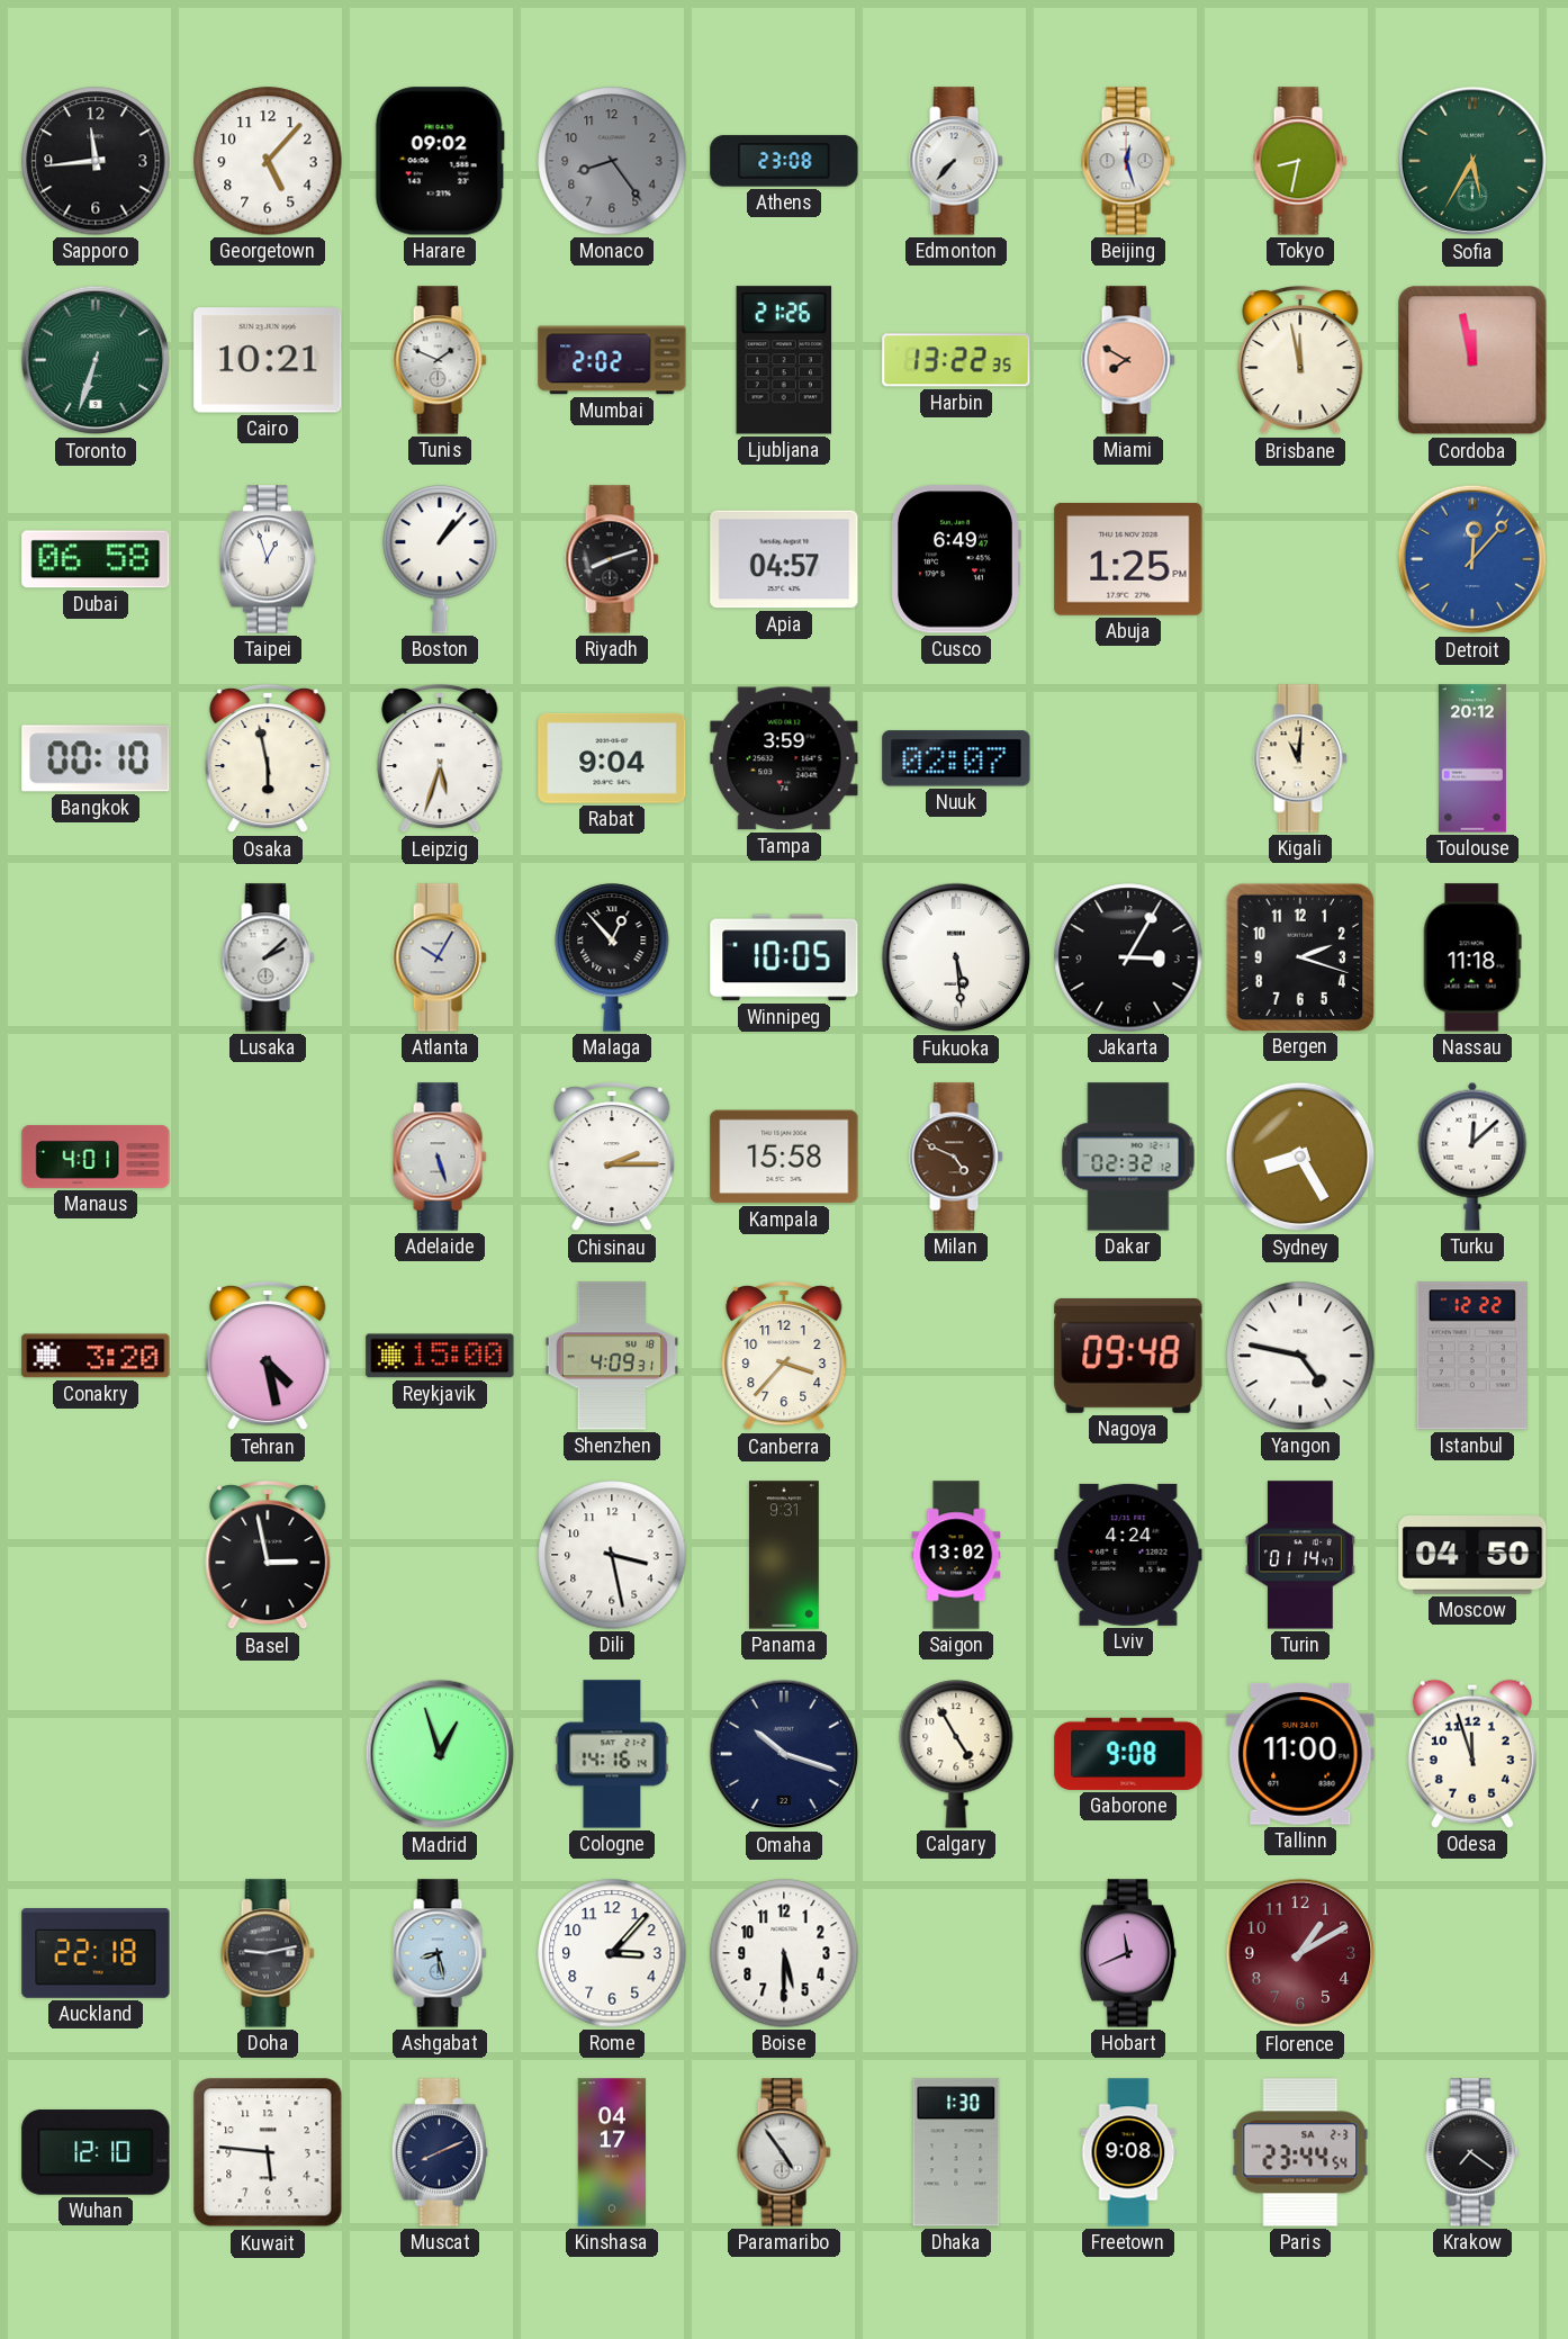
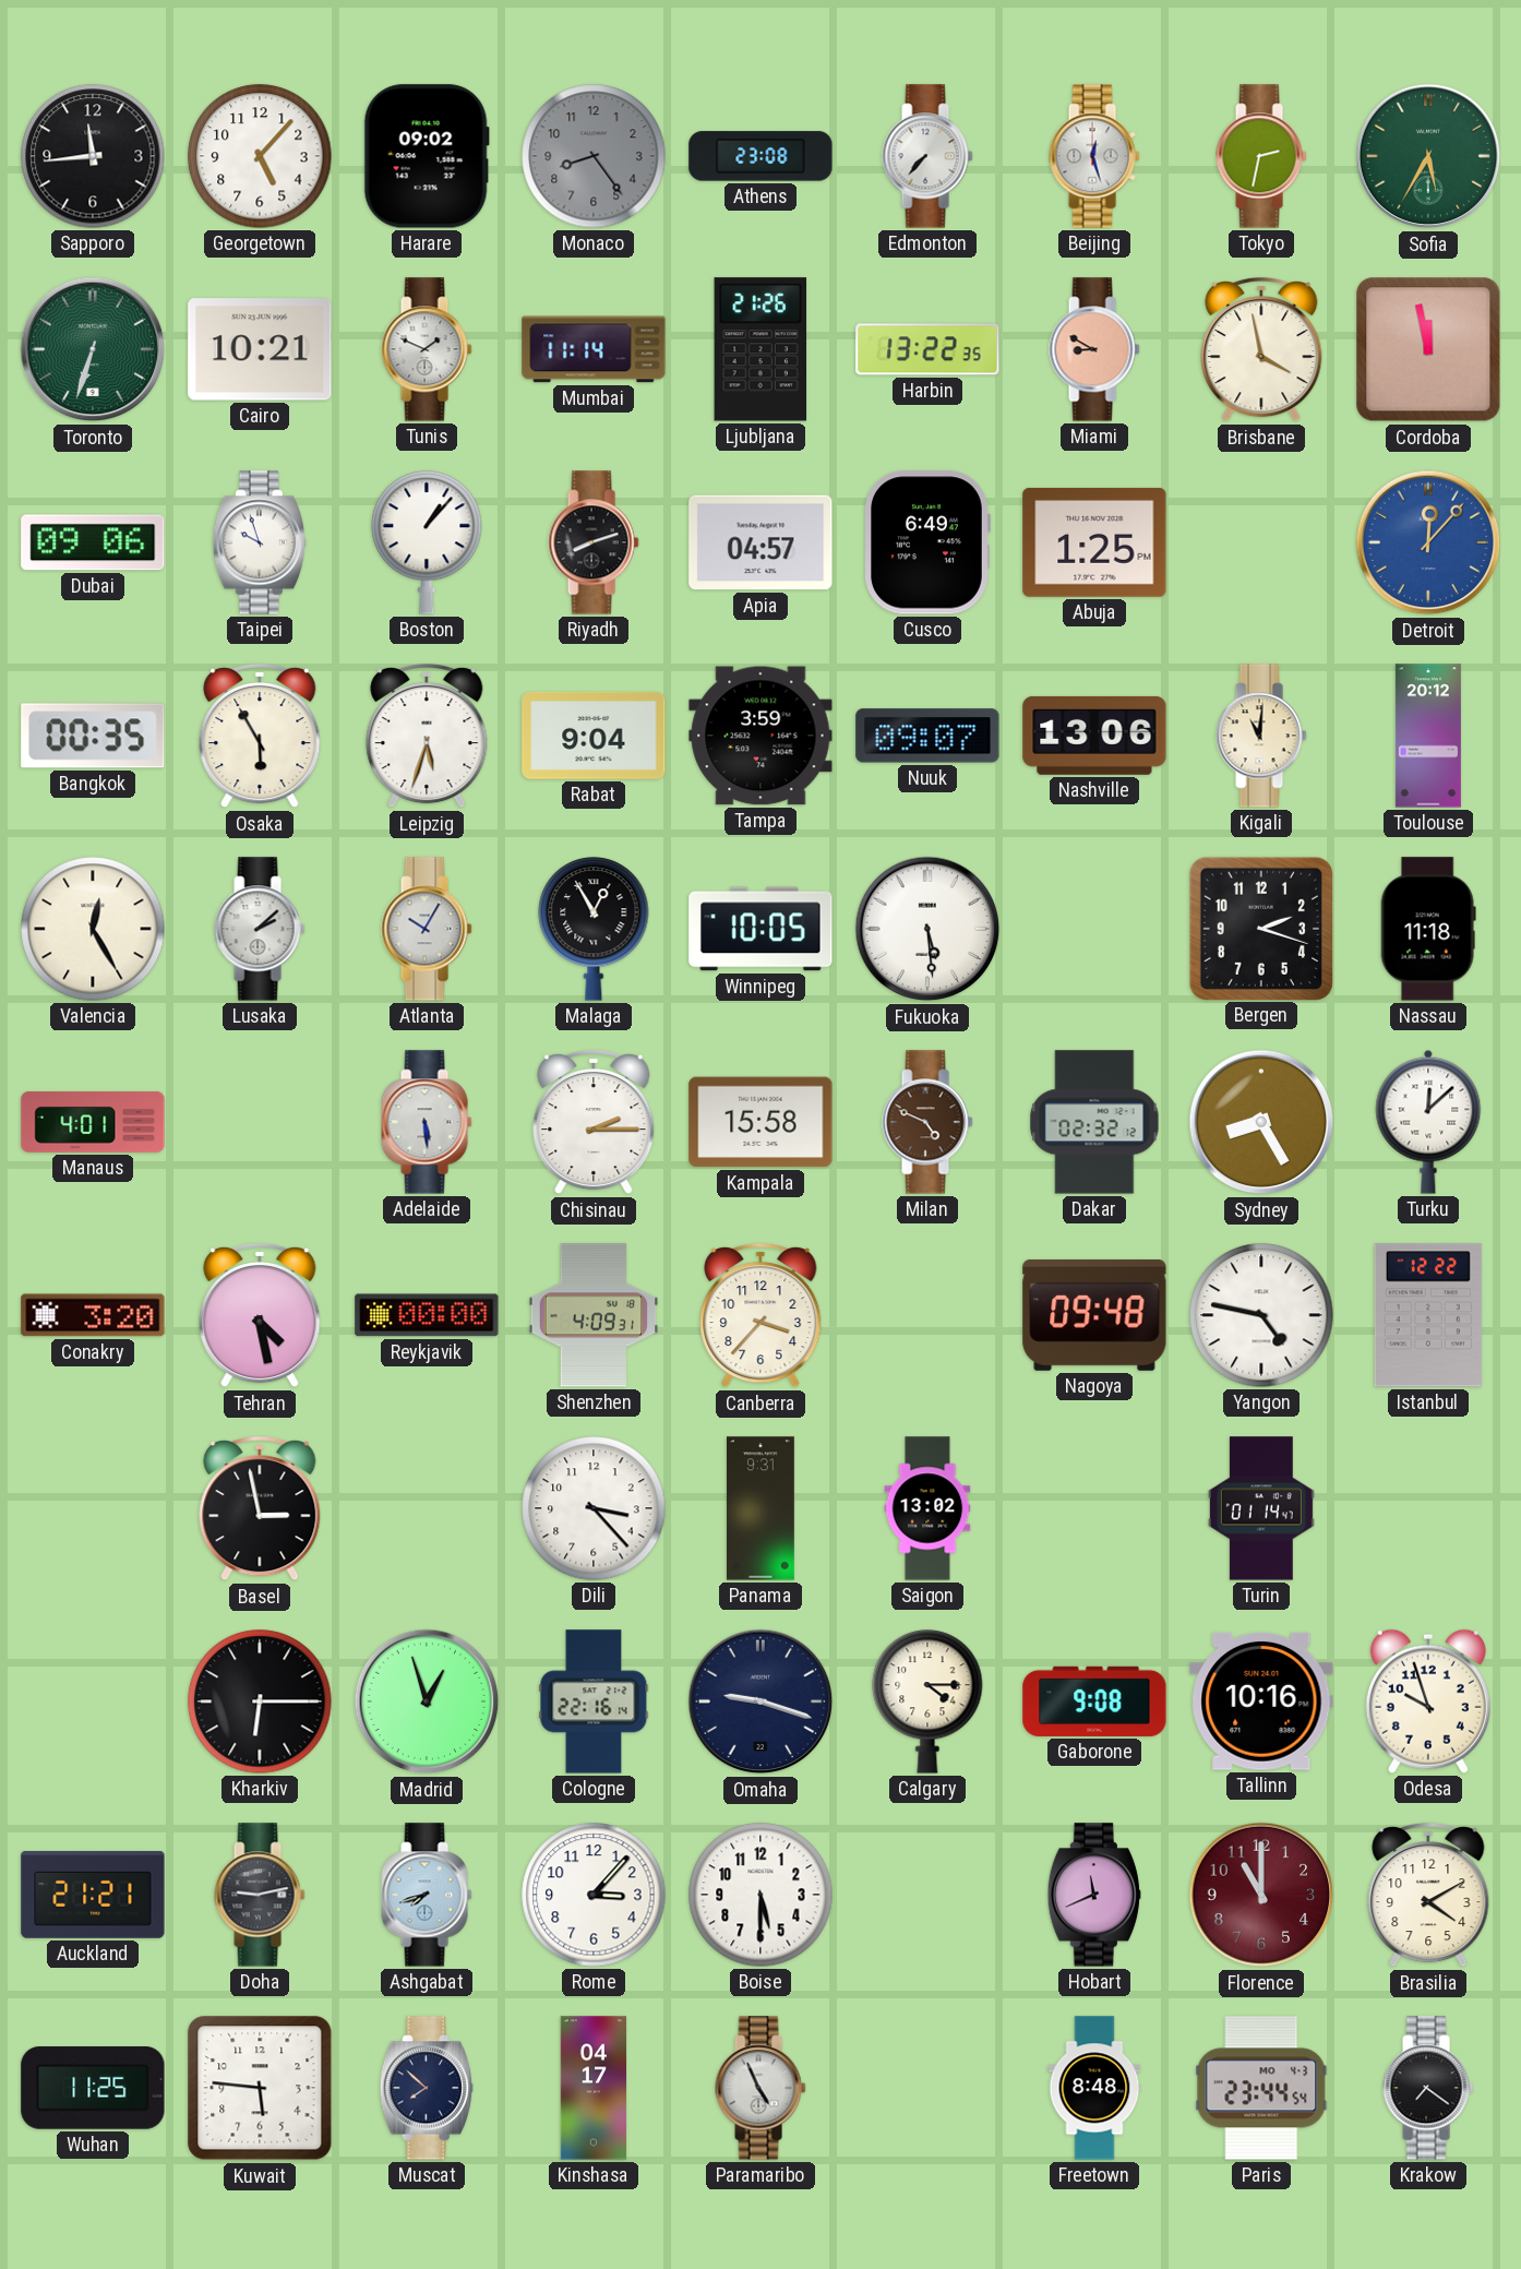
Tokyo: 8:32 -> 2:32
Mumbai: 2:02 -> 11:14
Miami: 7:50 -> 8:50
Brisbane: 11:58 -> 3:58
Dubai: 06:58 -> 09:06
Taipei: 12:57 -> 9:57
Bangkok: 00:10 -> 00:35
Osaka: 5:58 -> 5:55
Nuuk: 02:07 -> 09:07
Nashville: none -> 13:06
Valencia: none -> 12:25
Malaga: 12:53 -> 12:55
Jakarta: 3:05 -> none
Adelaide: 5:27 -> 5:29
Reykjavik: 15:00 -> 00:00
Dili: 3:28 -> 3:23
Lviv: 4:24 -> none
Moscow: 04:50 -> none
Kharkiv: none -> 6:15
Cologne: 14:16 -> 22:16
Omaha: 10:18 -> 9:18
Calgary: 4:55 -> 4:15
Tallinn: 11:00 -> 10:16
Odesa: 11:57 -> 9:57
Auckland: 22:18 -> 21:21
Ashgabat: 8:28 -> 7:42
Florence: 1:10 -> 11:00
Brasilia: none -> 4:10
Wuhan: 12:10 -> 11:25
Muscat: 8:11 -> 7:52
Paramaribo: 4:54 -> 4:56
Dhaka: 1:30 -> none
Freetown: 9:08 -> 8:48
Paris date: SA 2-3 -> MO 4-3
